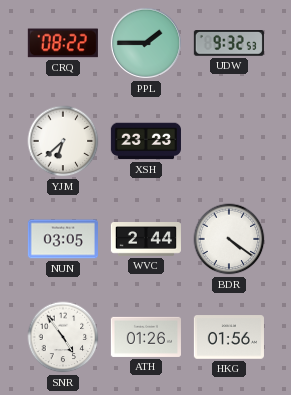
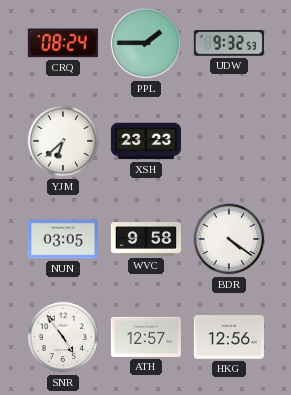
CRQ: 08:22 -> 08:24
WVC: 2:44 -> 9:58
ATH: 01:26 -> 12:57
HKG: 01:56 -> 12:56
